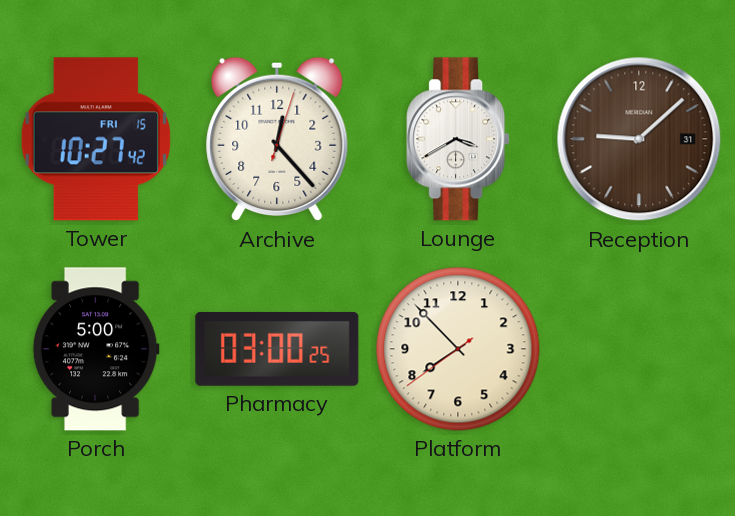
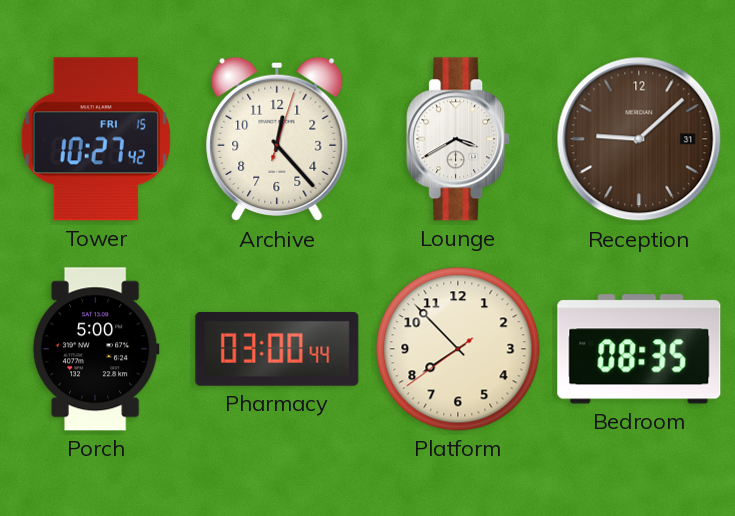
Pharmacy: 03:00:25 -> 03:00:44
Bedroom: none -> 08:35
